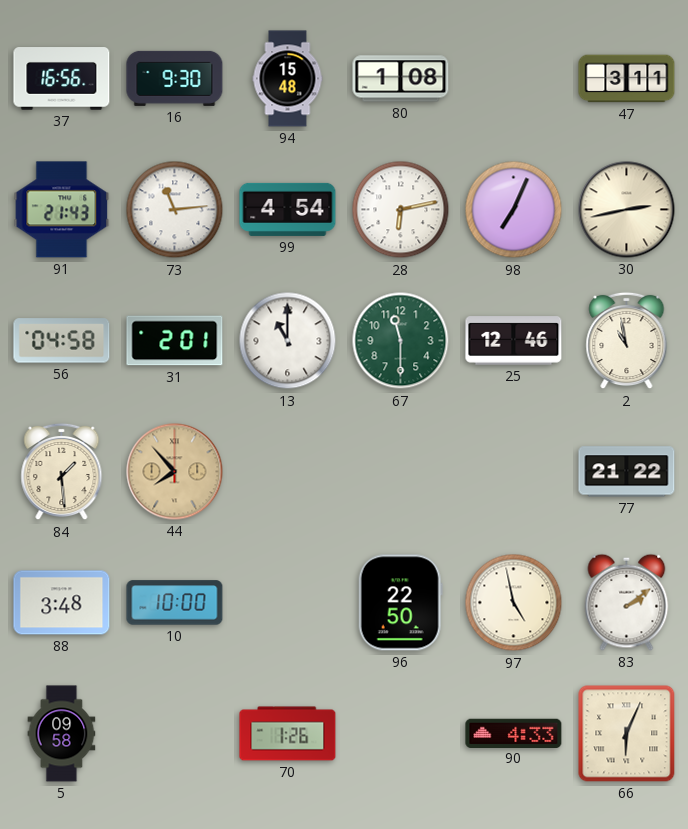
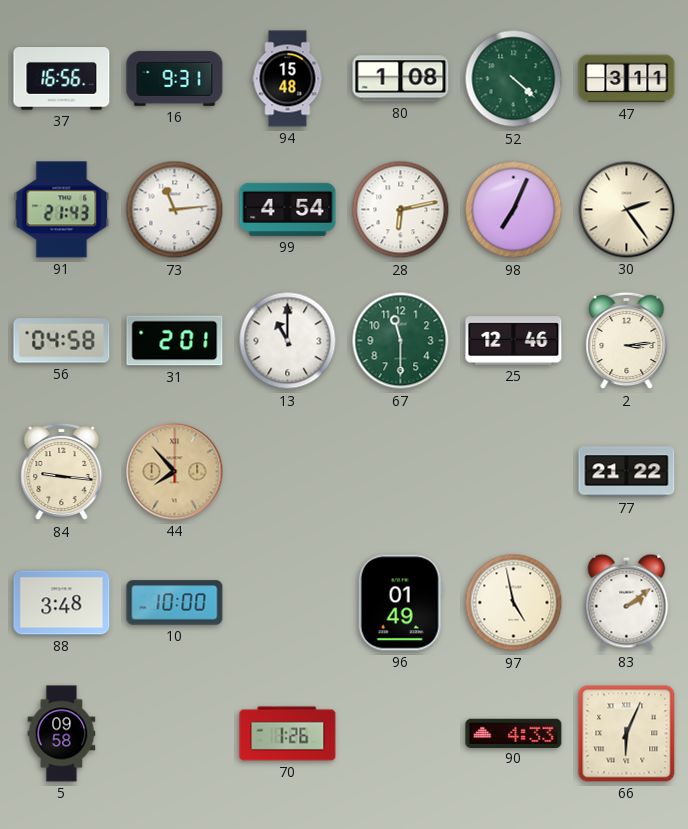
16: 9:30 -> 9:31
52: none -> 4:22
30: 2:43 -> 2:24
2: 10:58 -> 3:14
84: 1:29 -> 9:16
96: 22:50 -> 01:49
